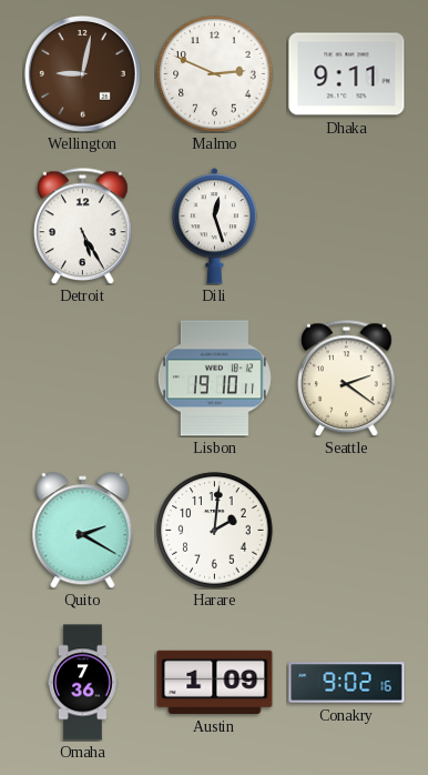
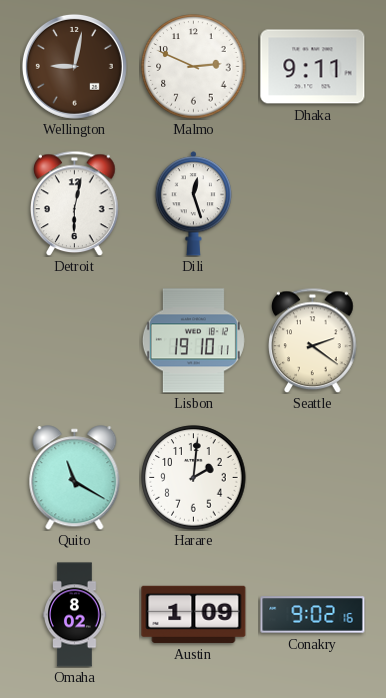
Detroit: 5:25 -> 6:02
Quito: 2:20 -> 11:20
Omaha: 7:36 -> 8:02
